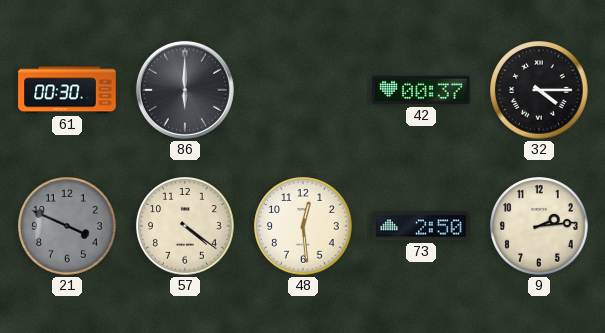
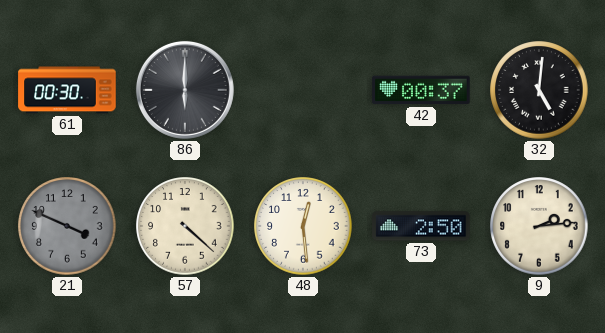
32: 4:15 -> 5:01
57: 4:21 -> 4:22
